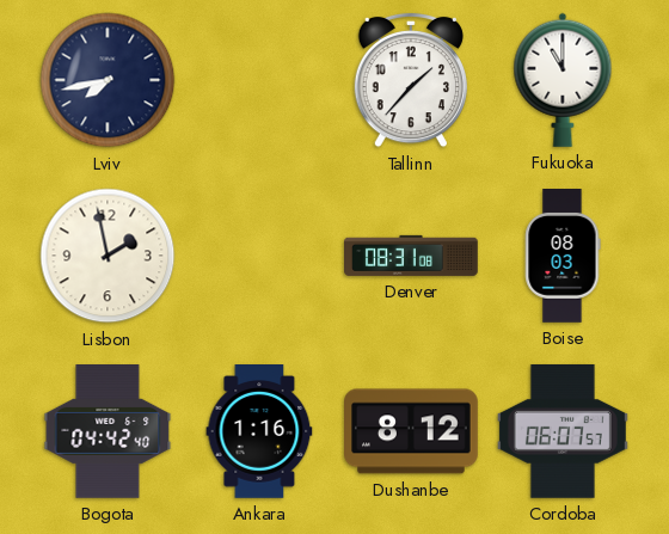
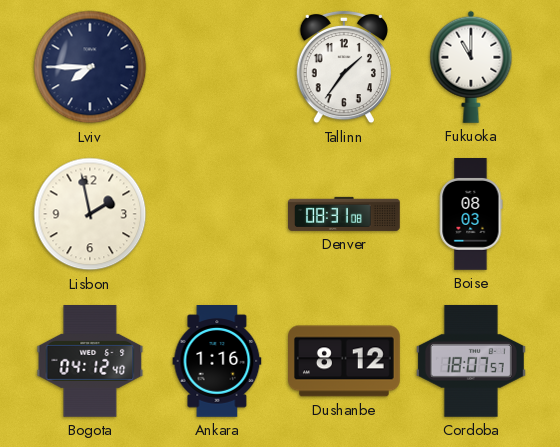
Lviv: 7:43 -> 7:45
Tallinn: 1:37 -> 1:36
Bogota: 04:42 -> 04:12
Cordoba: 06:07 -> 18:07
